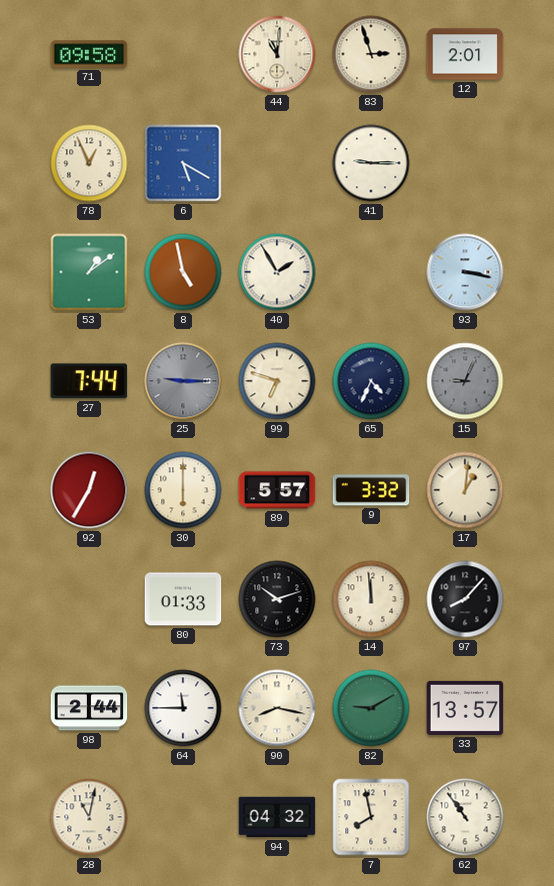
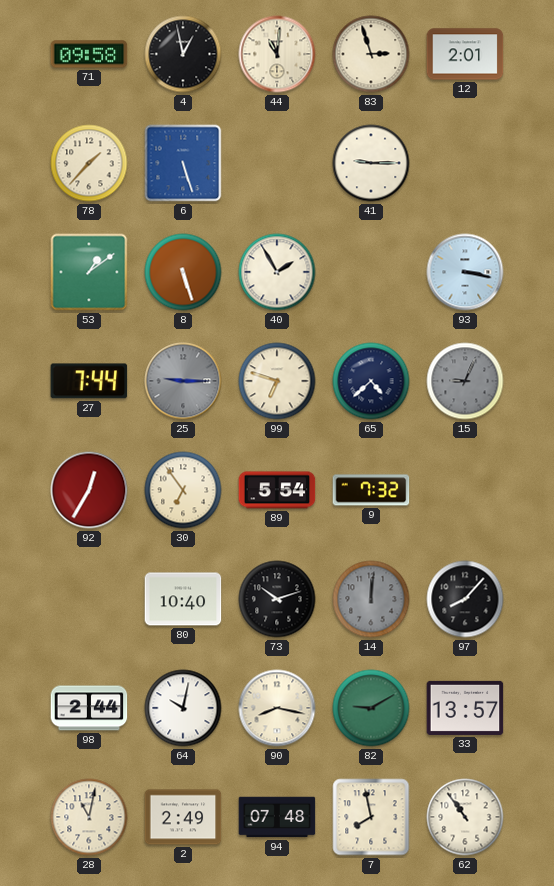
4: none -> 12:58
78: 12:56 -> 1:37
6: 5:20 -> 5:27
8: 4:58 -> 5:27
65: 4:34 -> 4:38
30: 6:00 -> 6:54
89: 5:57 -> 5:54
9: 3:32 -> 7:32
17: 1:01 -> none
80: 01:33 -> 10:40
14: 11:59 -> 12:01
14 dial: cream -> grey
64: 11:45 -> 10:02
2: none -> 2:49
94: 04:32 -> 07:48
